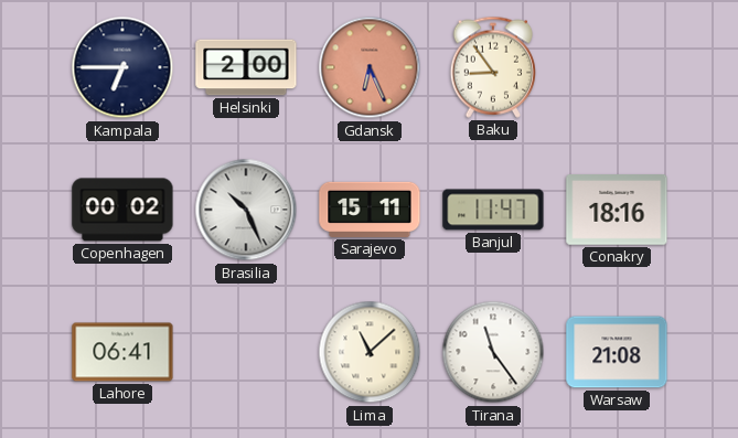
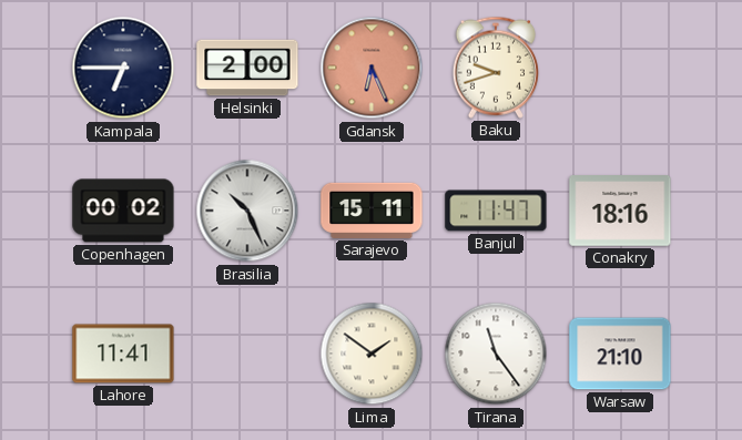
Baku: 8:54 -> 9:42
Lahore: 06:41 -> 11:41
Lima: 11:08 -> 1:51
Warsaw: 21:08 -> 21:10
